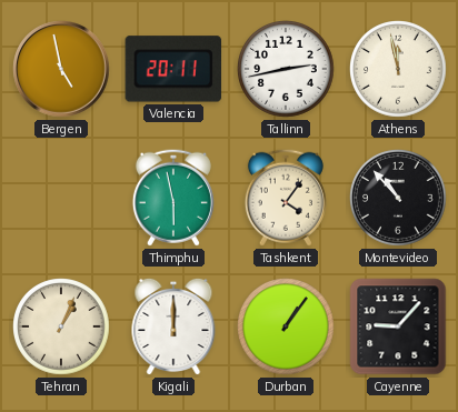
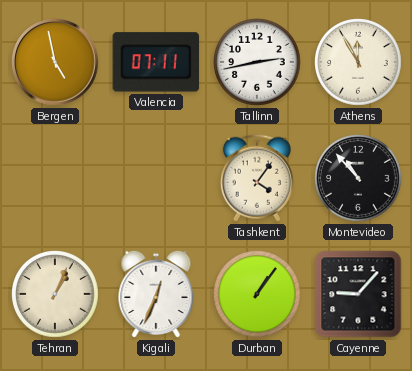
Valencia: 20:11 -> 07:11
Athens: 11:58 -> 11:55
Thimphu: 5:58 -> none
Kigali: 12:00 -> 12:34
